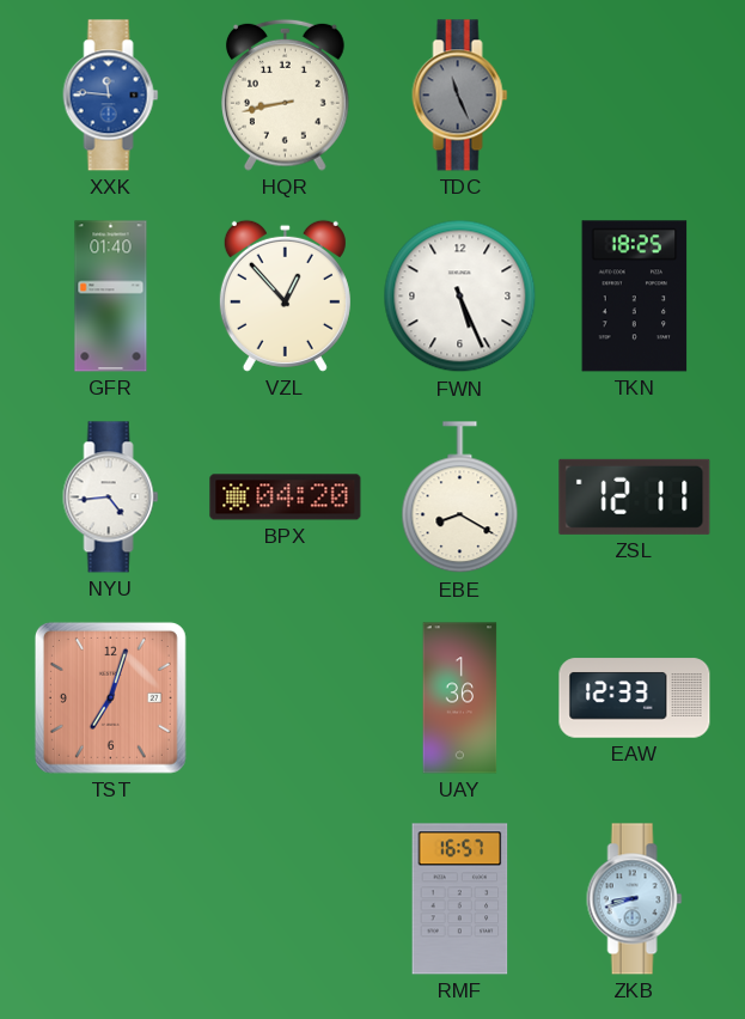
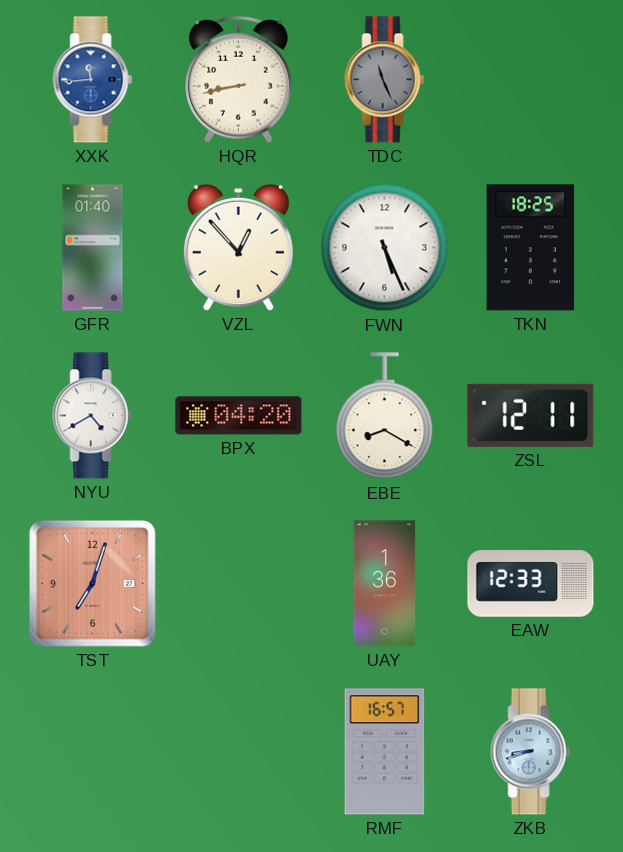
XXK: 11:46 -> 11:44
NYU: 4:44 -> 4:40
